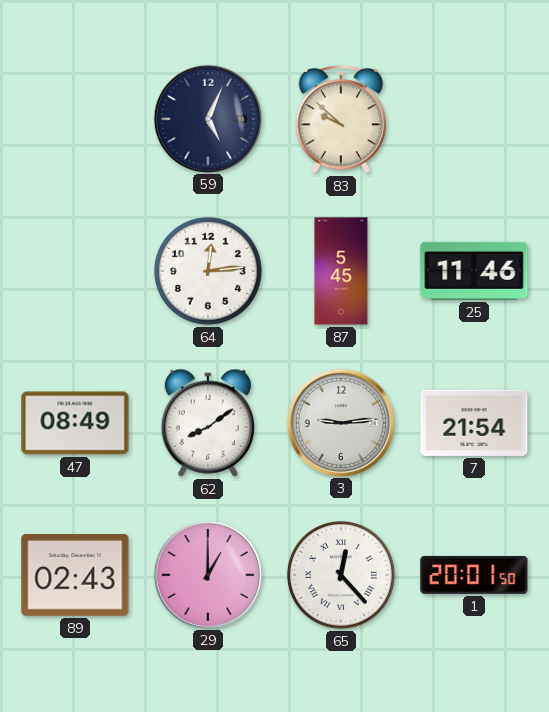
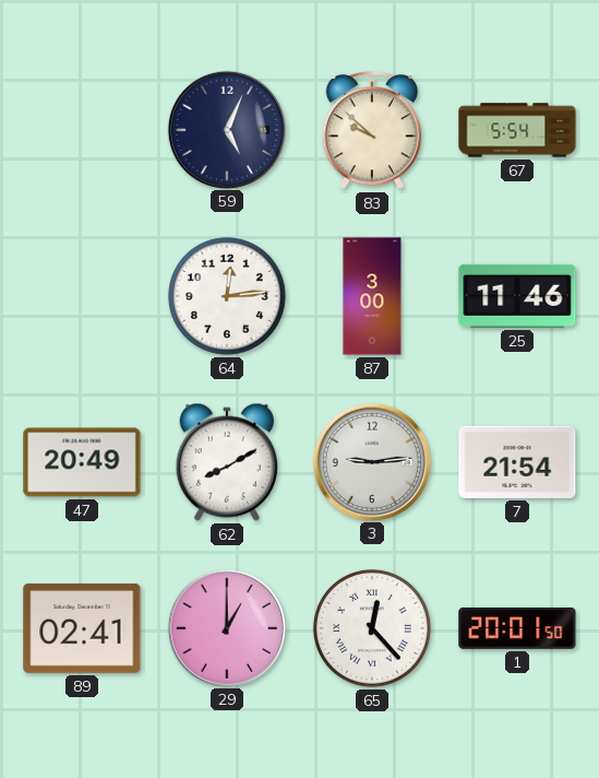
67: none -> 5:54
87: 5:45 -> 3:00
47: 08:49 -> 20:49
62: 8:09 -> 8:10
89: 02:43 -> 02:41
